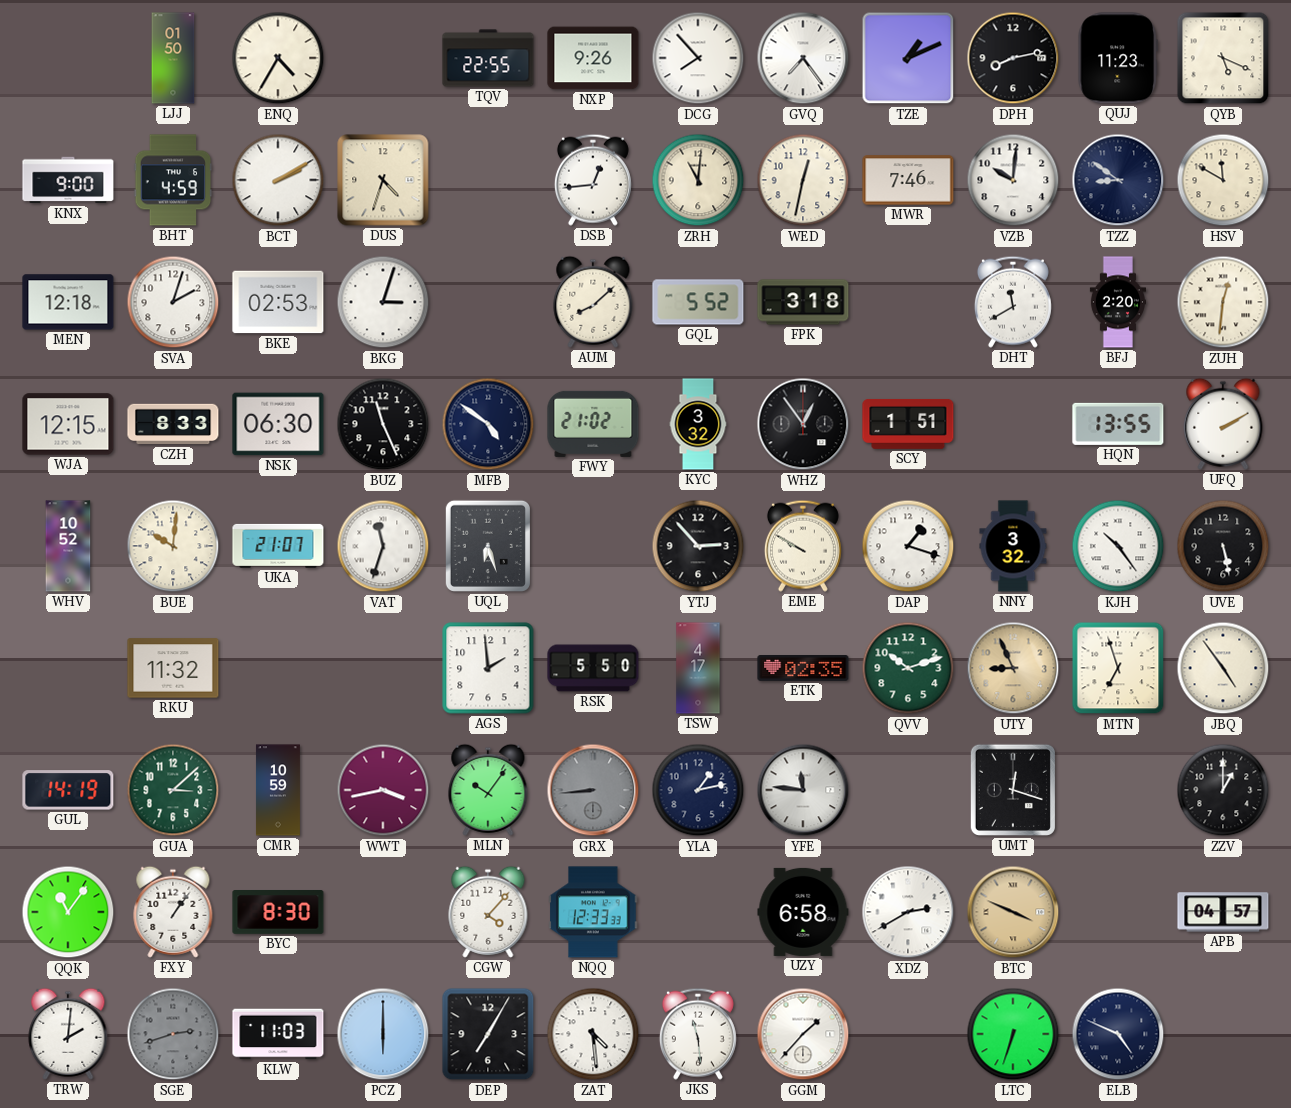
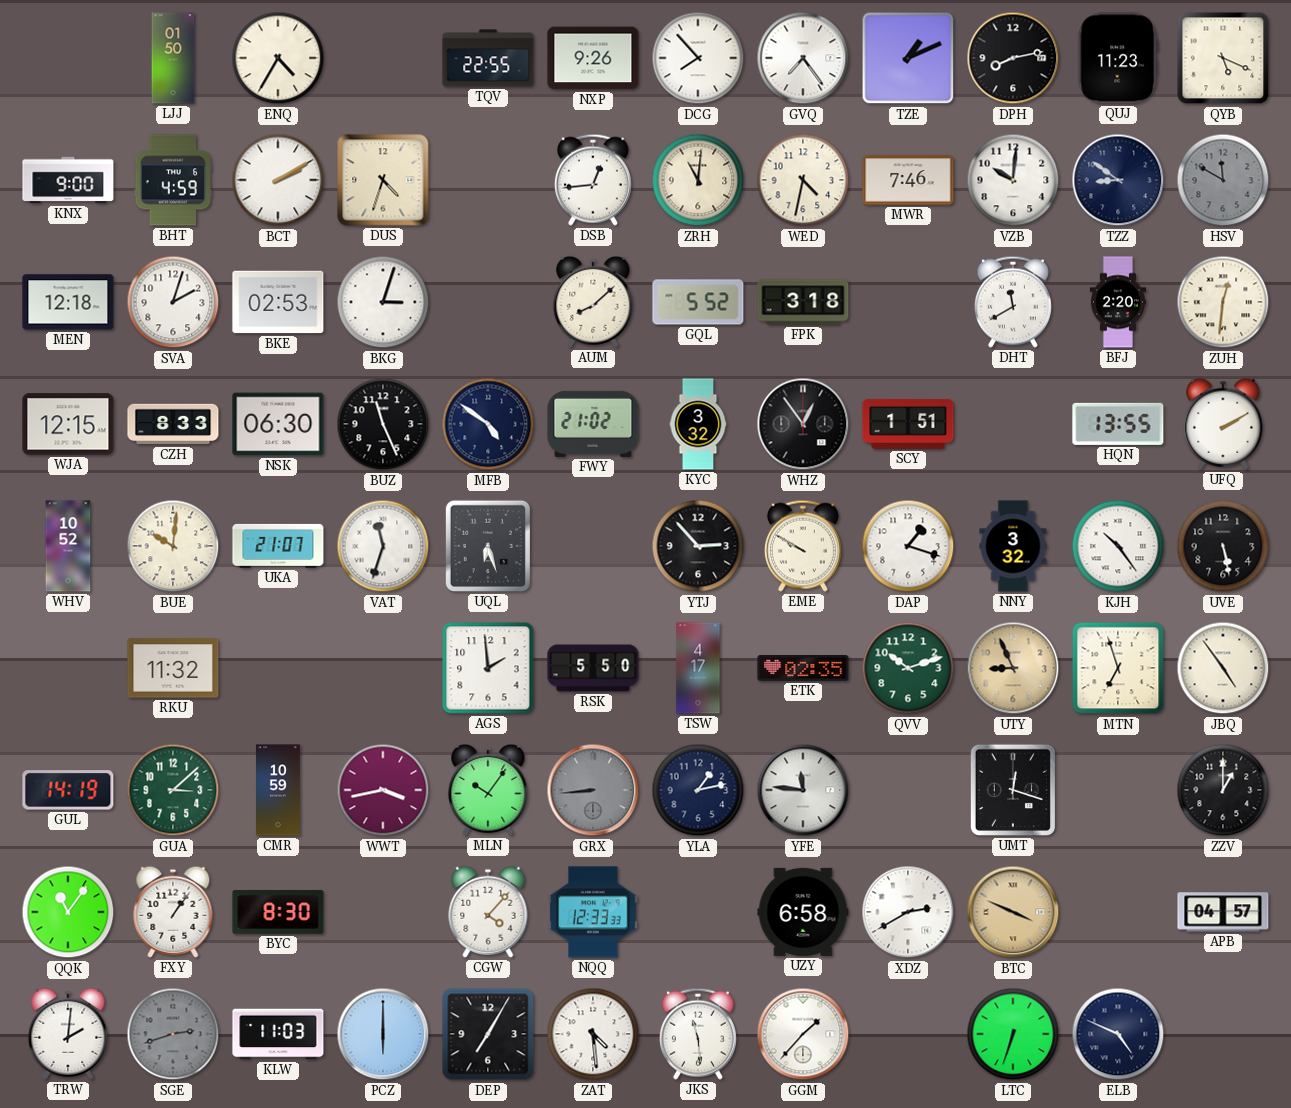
WED: 12:32 -> 4:32
HSV dial: cream -> grey
